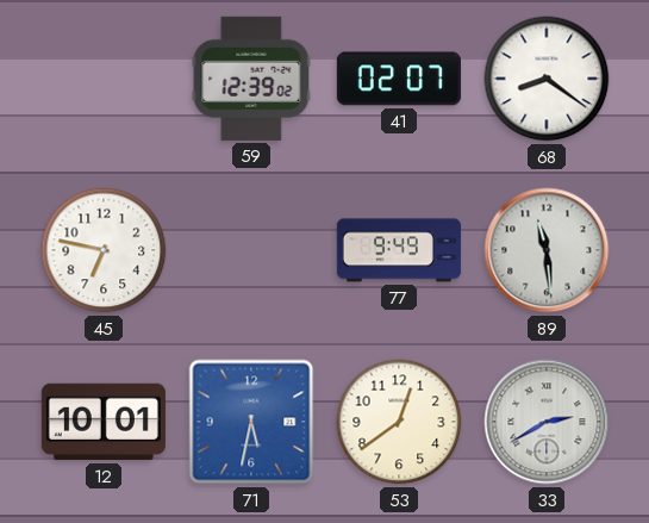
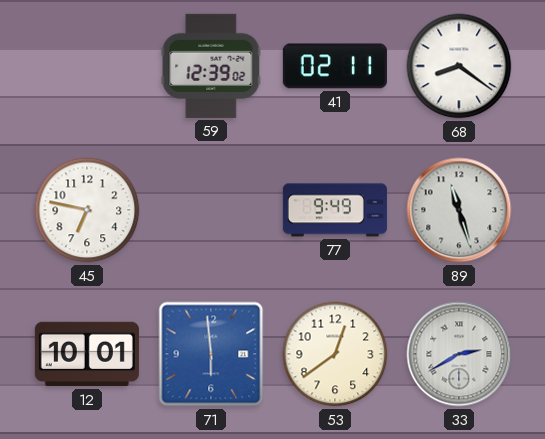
41: 02:07 -> 02:11
89: 11:29 -> 11:27
71: 5:32 -> 5:59
